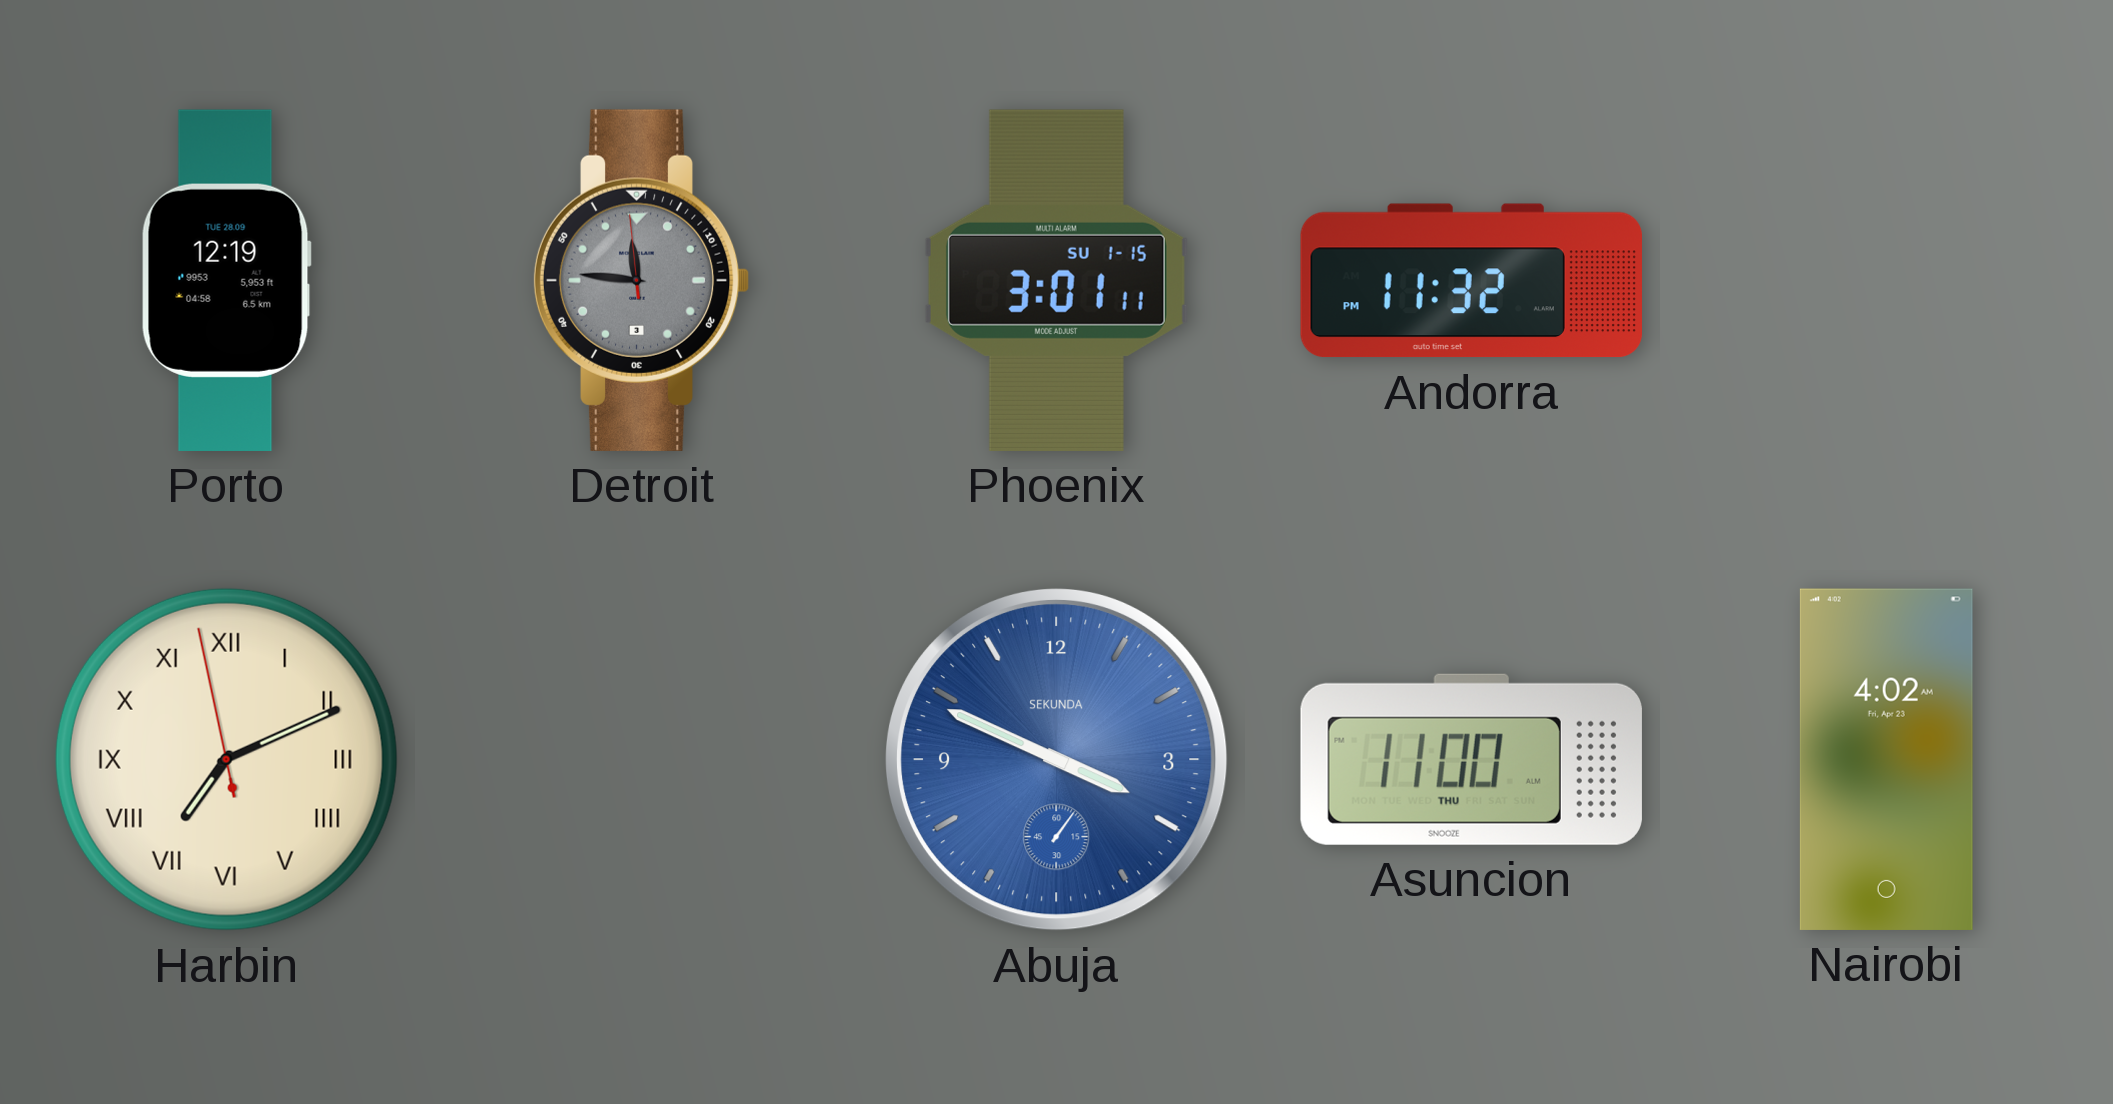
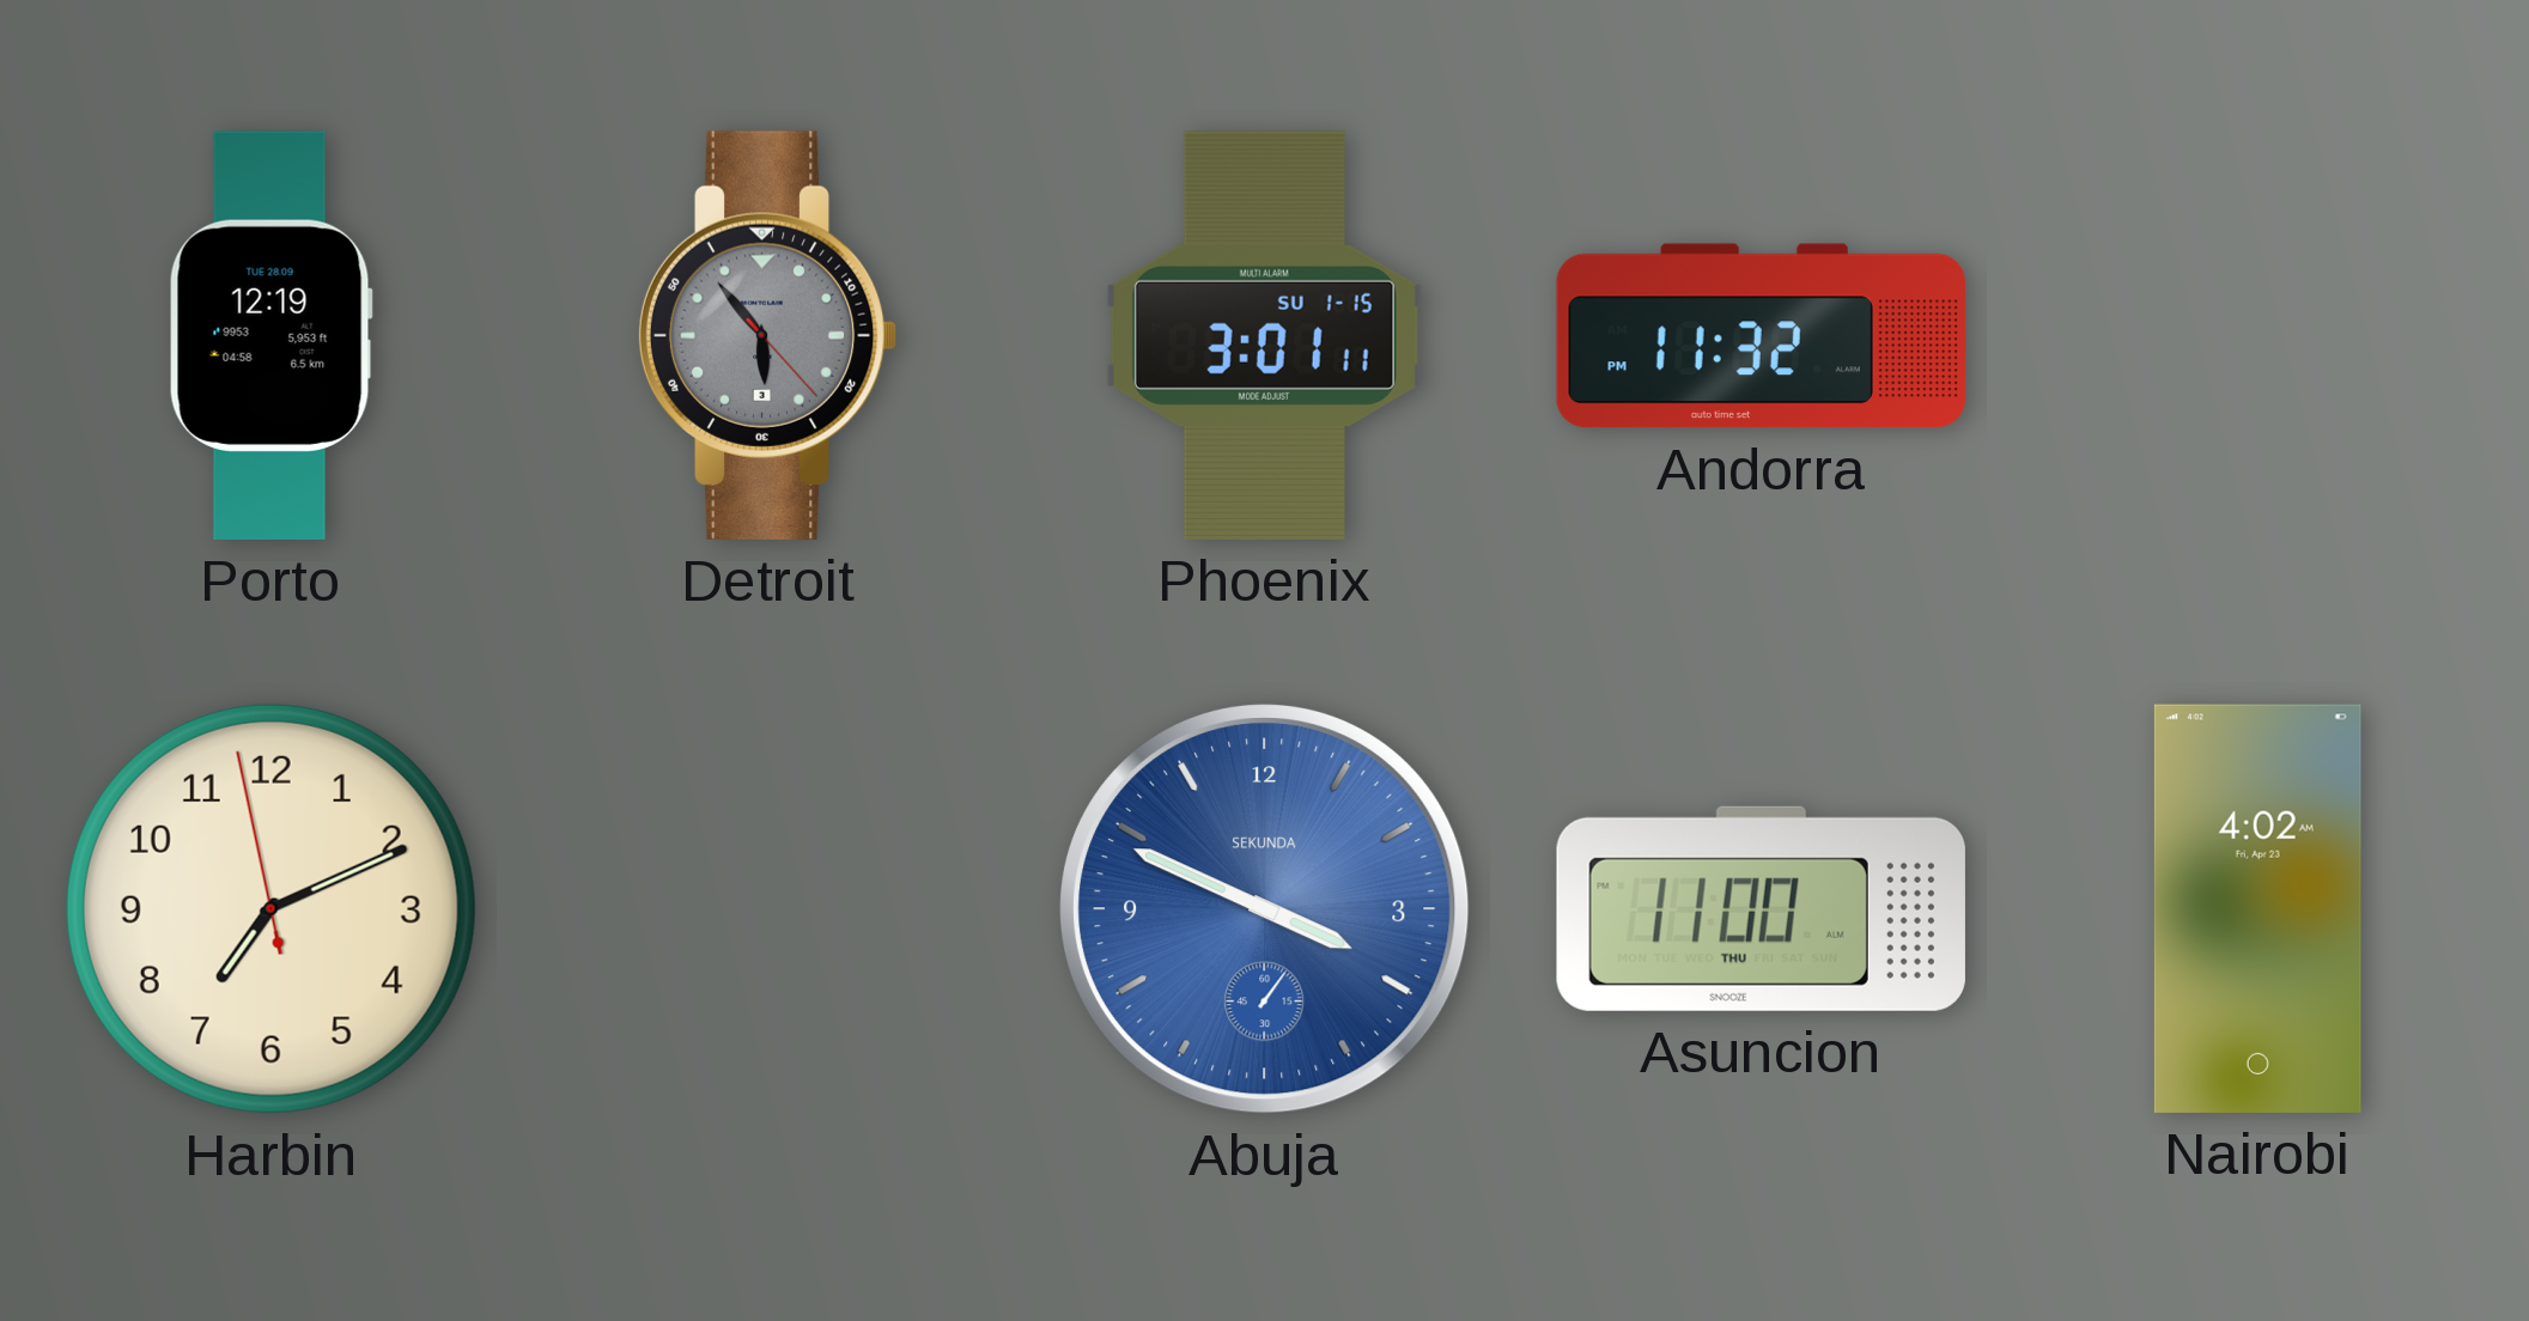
Detroit: 11:45 -> 5:53
Harbin numerals: Roman -> Arabic
